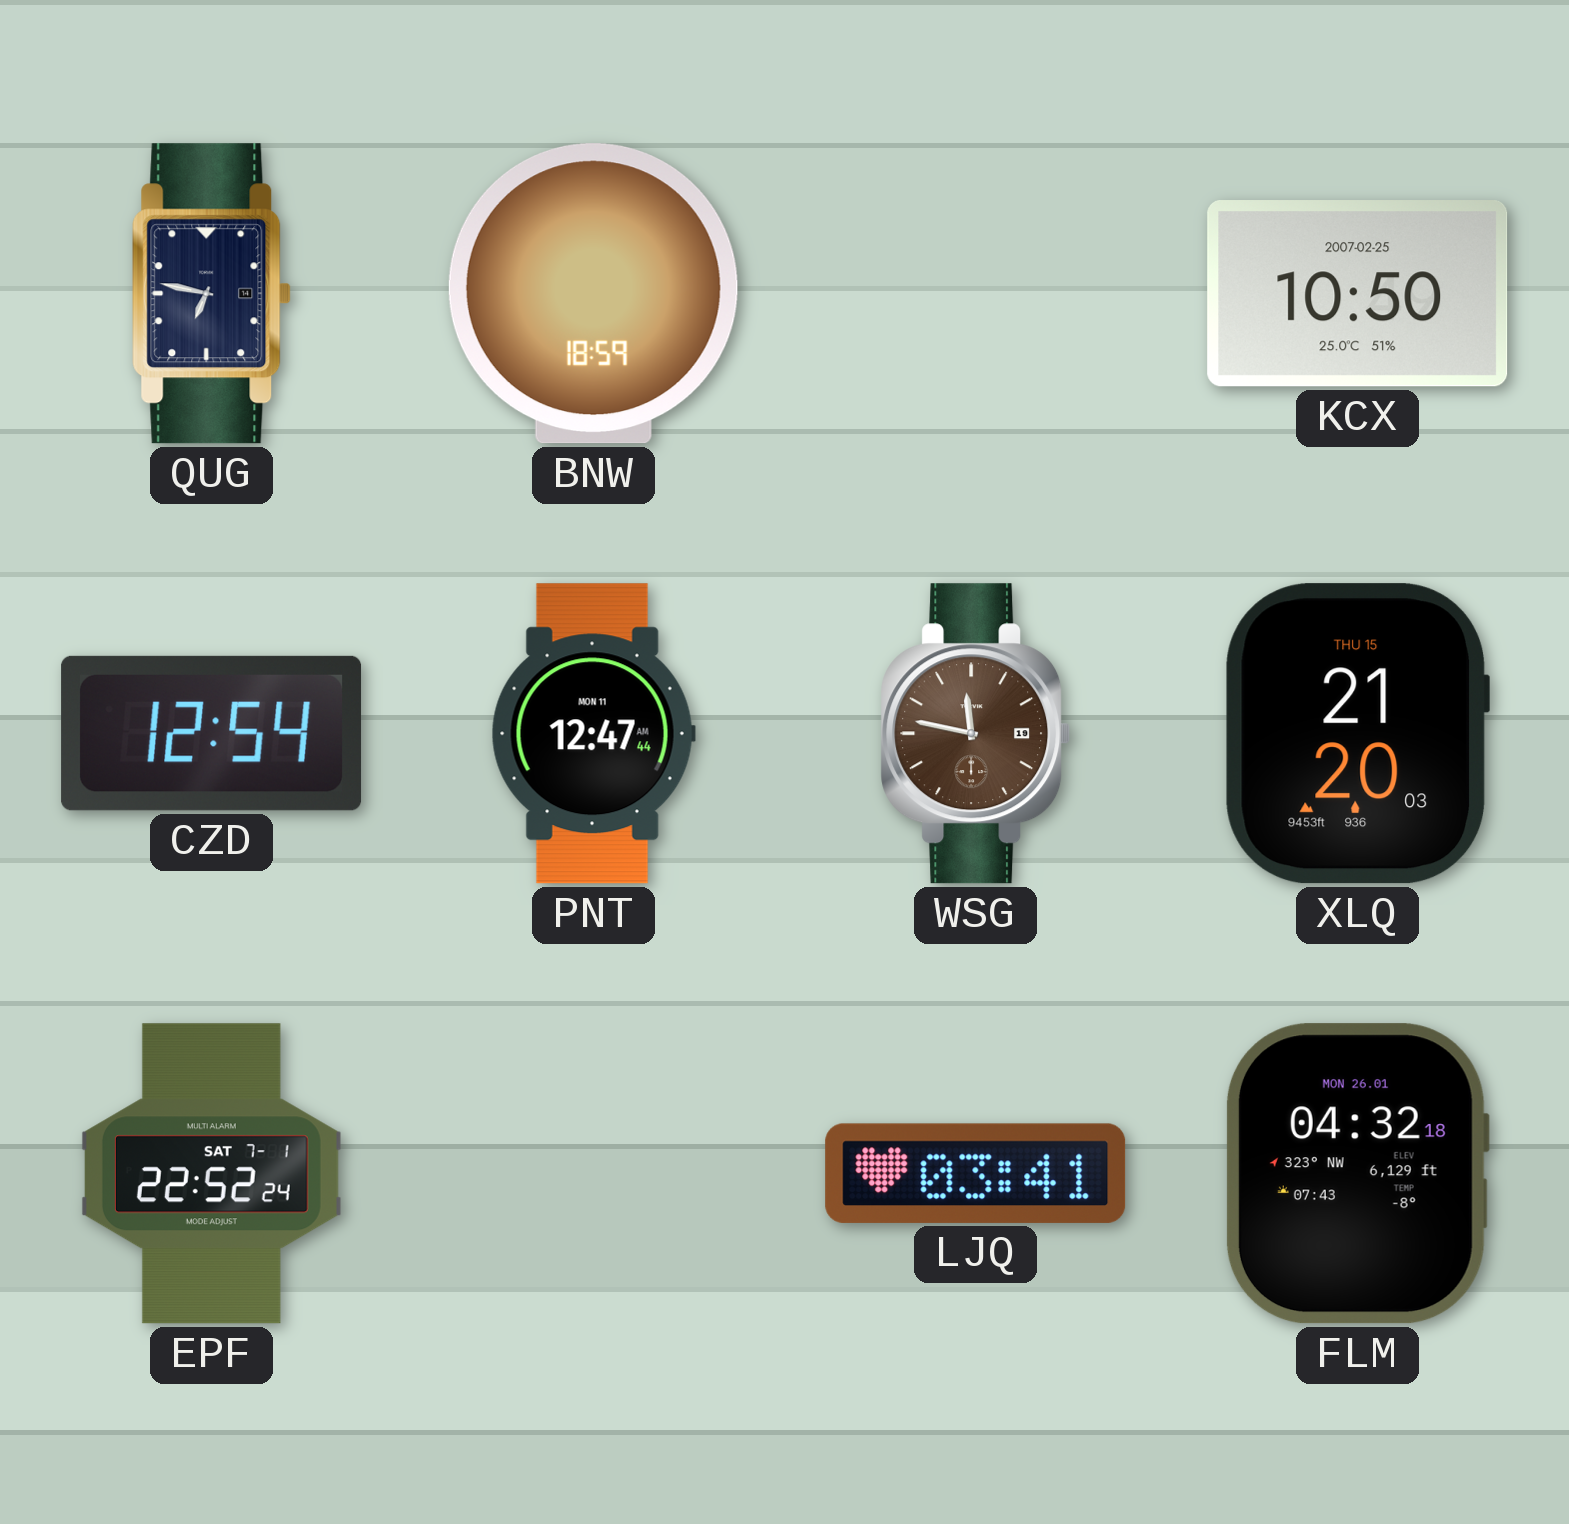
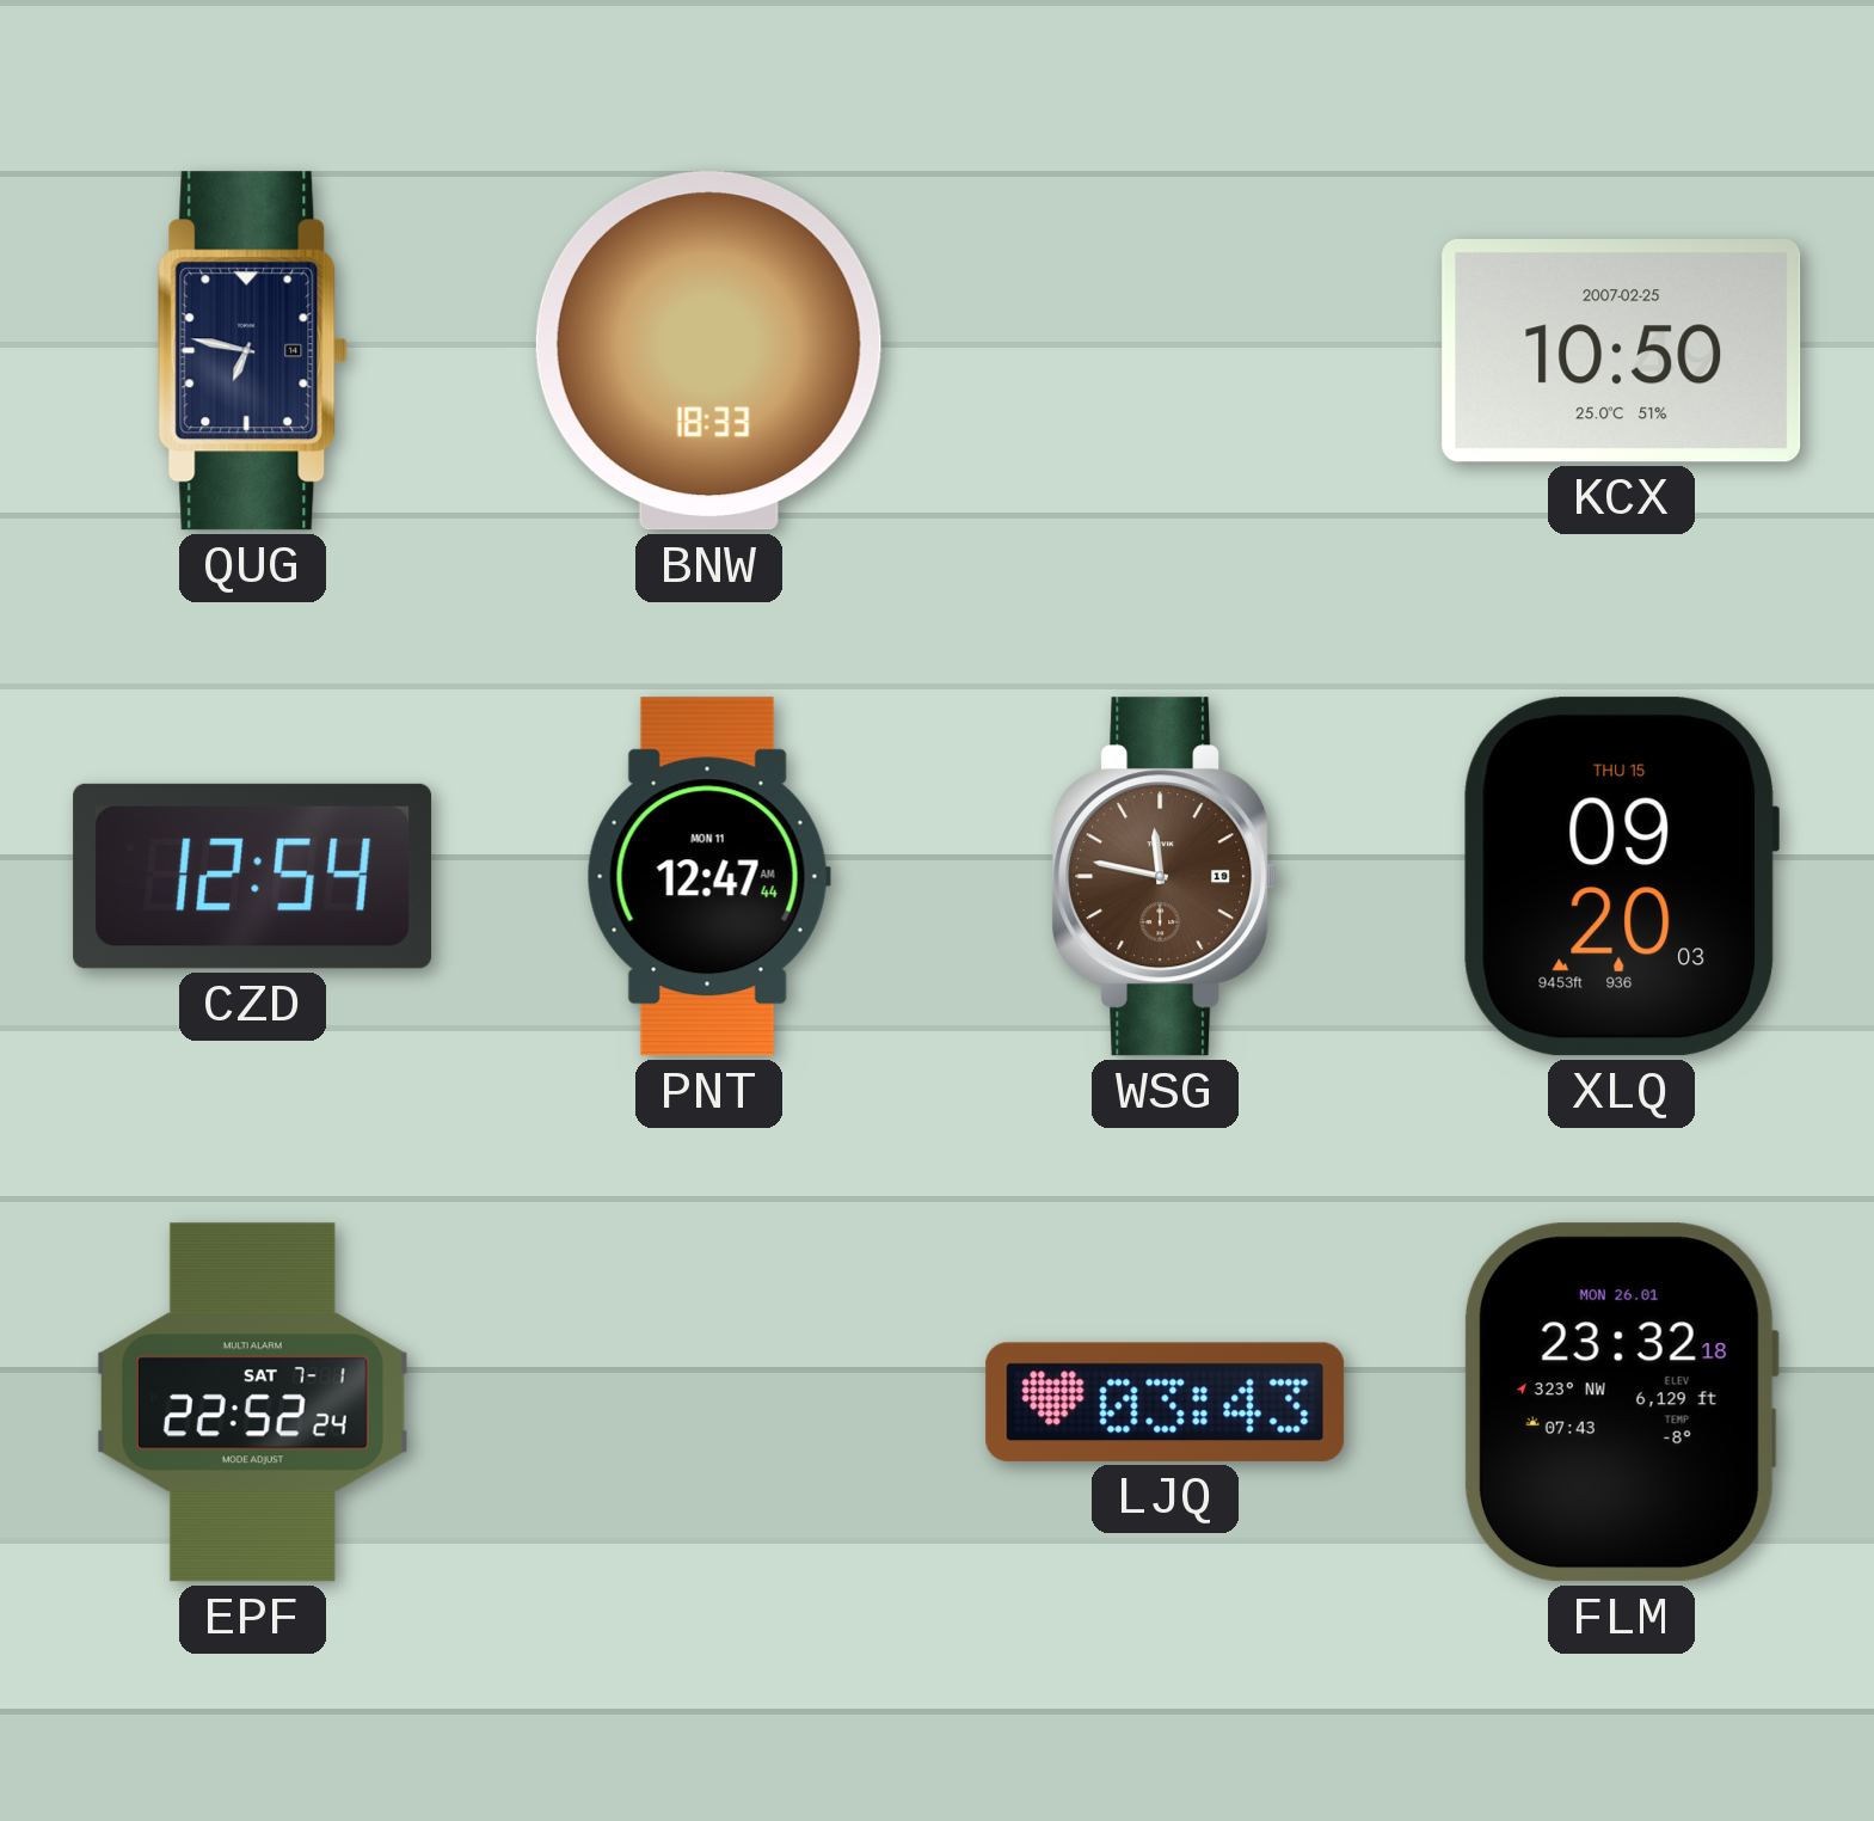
BNW: 18:59 -> 18:33
XLQ: 21:20 -> 09:20
LJQ: 03:41 -> 03:43
FLM: 04:32 -> 23:32
